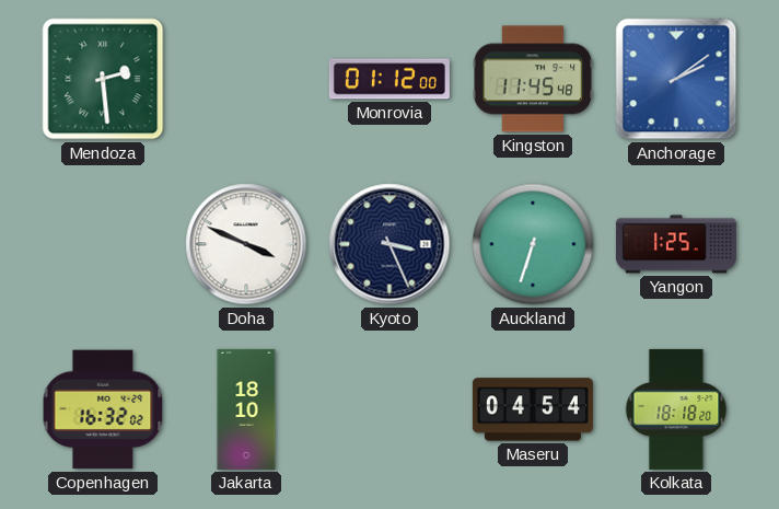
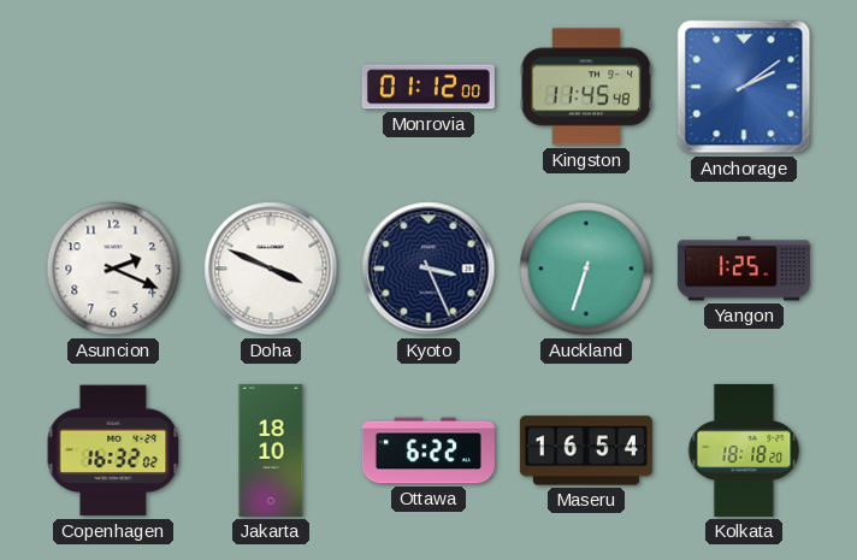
Mendoza: 2:29 -> none
Asuncion: none -> 2:19
Ottawa: none -> 6:22
Maseru: 04:54 -> 16:54
